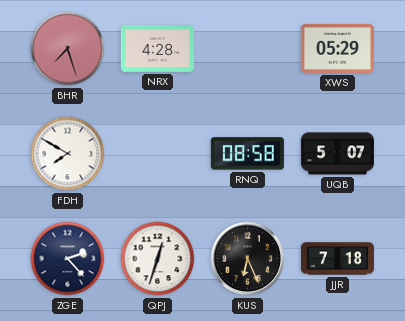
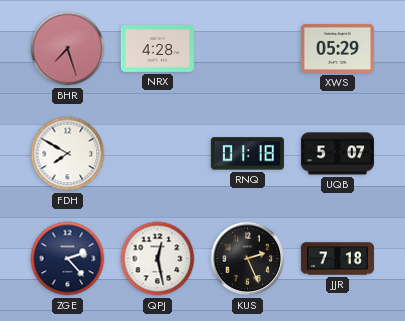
RNQ: 08:58 -> 01:18
QPJ: 12:33 -> 12:28
KUS: 6:26 -> 2:26
